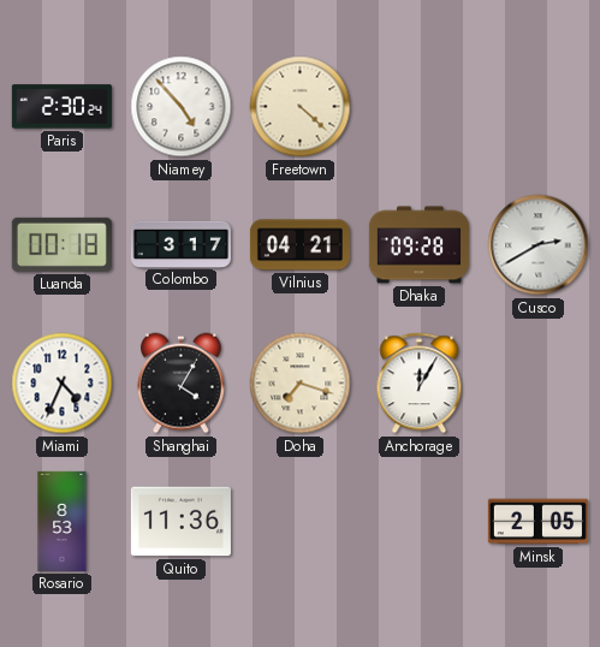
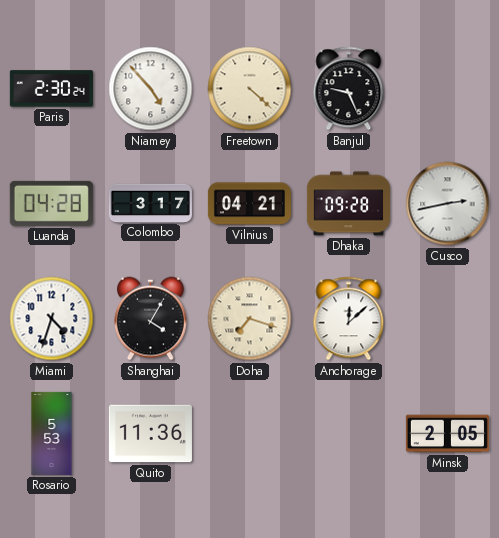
Banjul: none -> 9:26
Luanda: 00:18 -> 04:28
Cusco: 2:40 -> 2:43
Miami: 4:34 -> 4:33
Anchorage: 12:05 -> 12:08
Rosario: 8:53 -> 5:53
